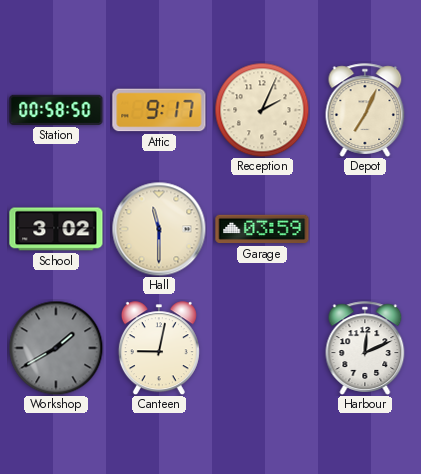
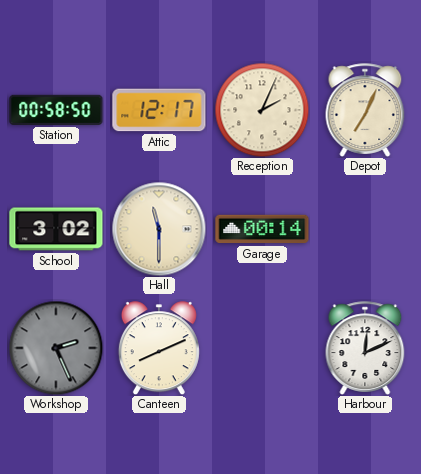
Attic: 9:17 -> 12:17
Garage: 03:59 -> 00:14
Workshop: 1:40 -> 2:26
Canteen: 9:02 -> 8:11
